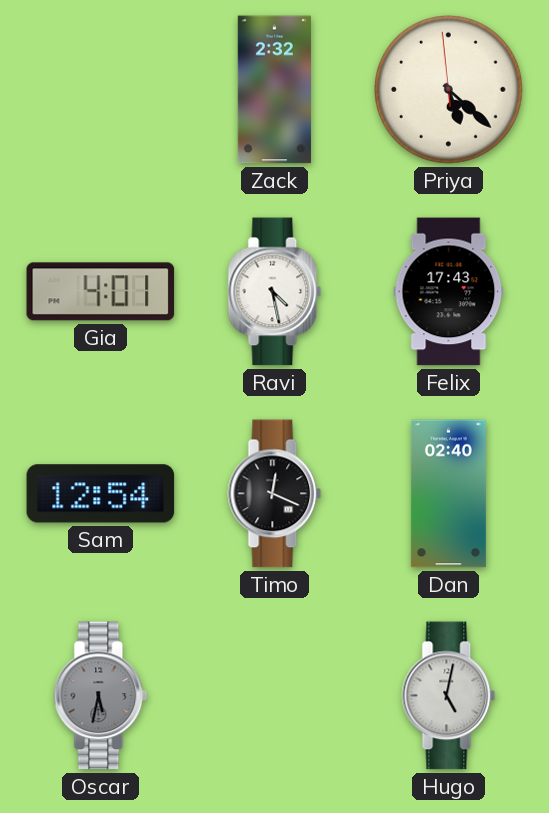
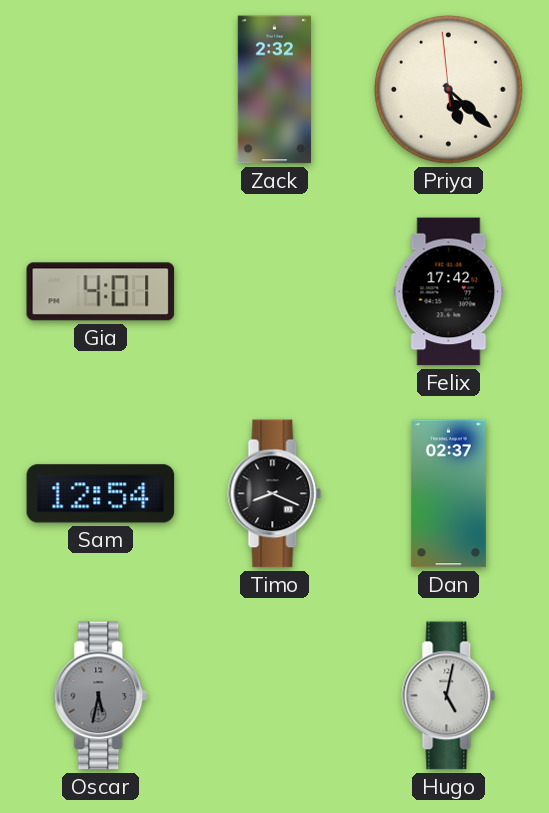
Ravi: 4:28 -> none
Felix: 17:43 -> 17:42
Timo: 12:19 -> 8:19
Dan: 02:40 -> 02:37
